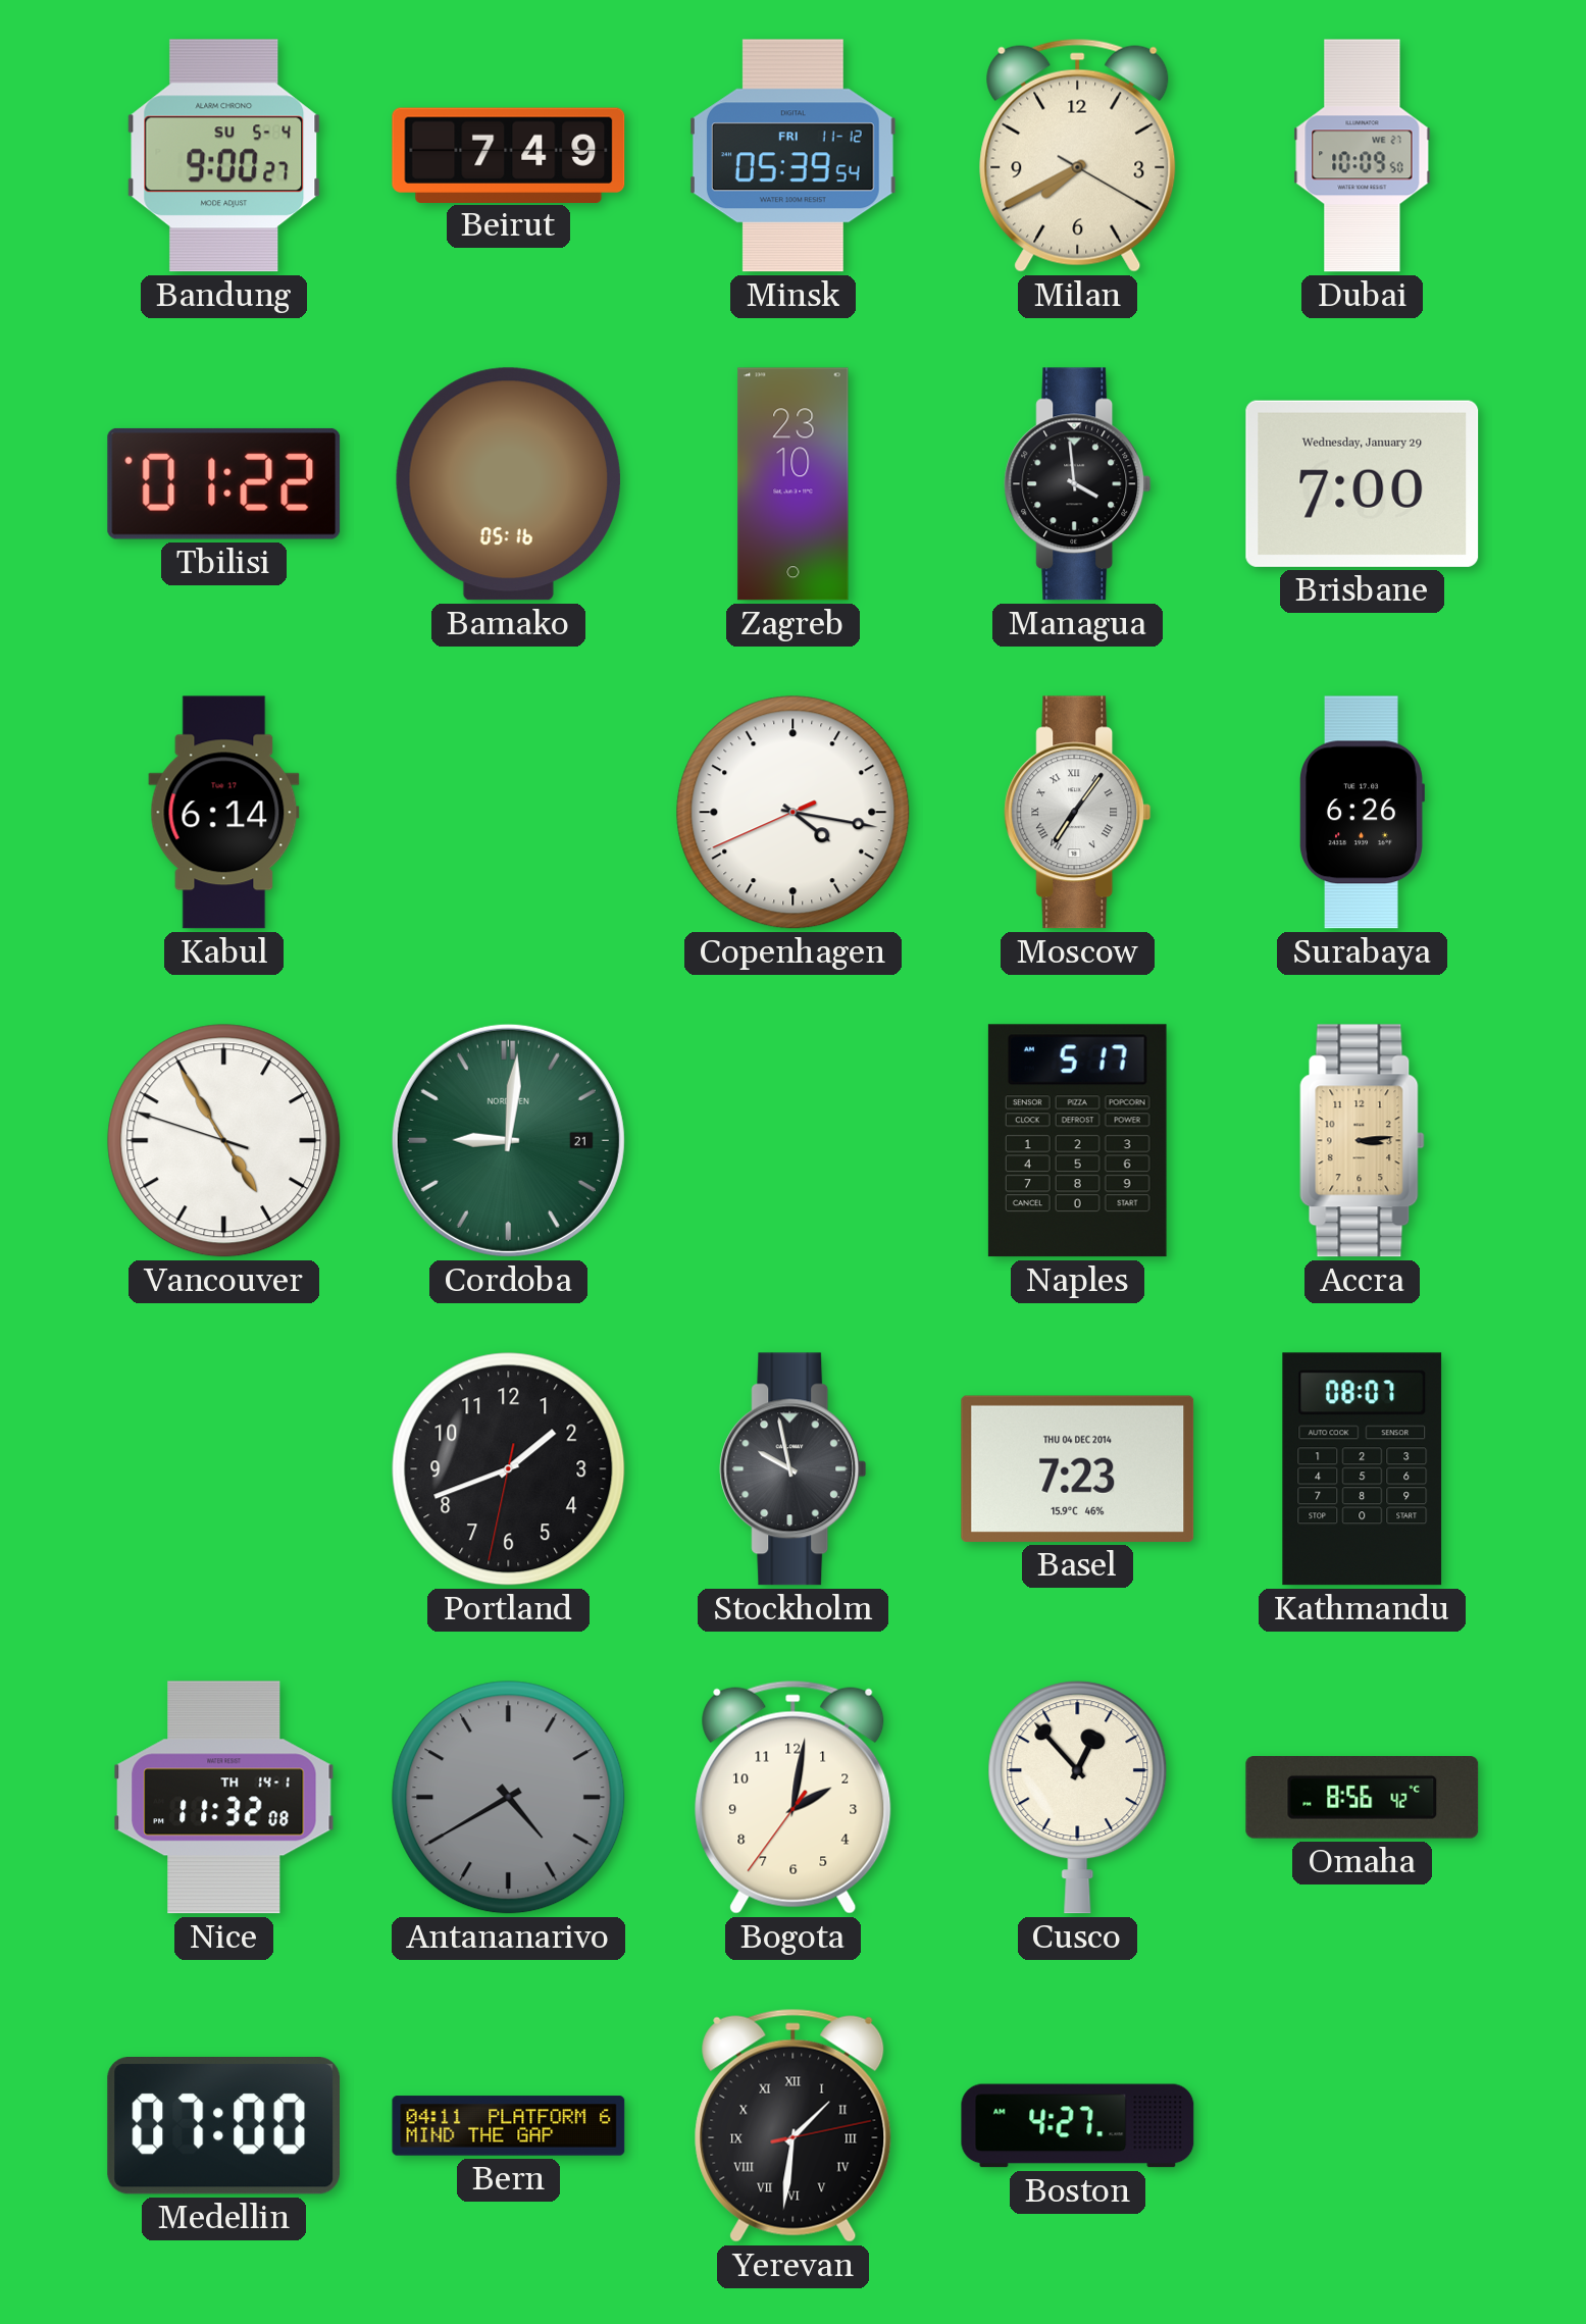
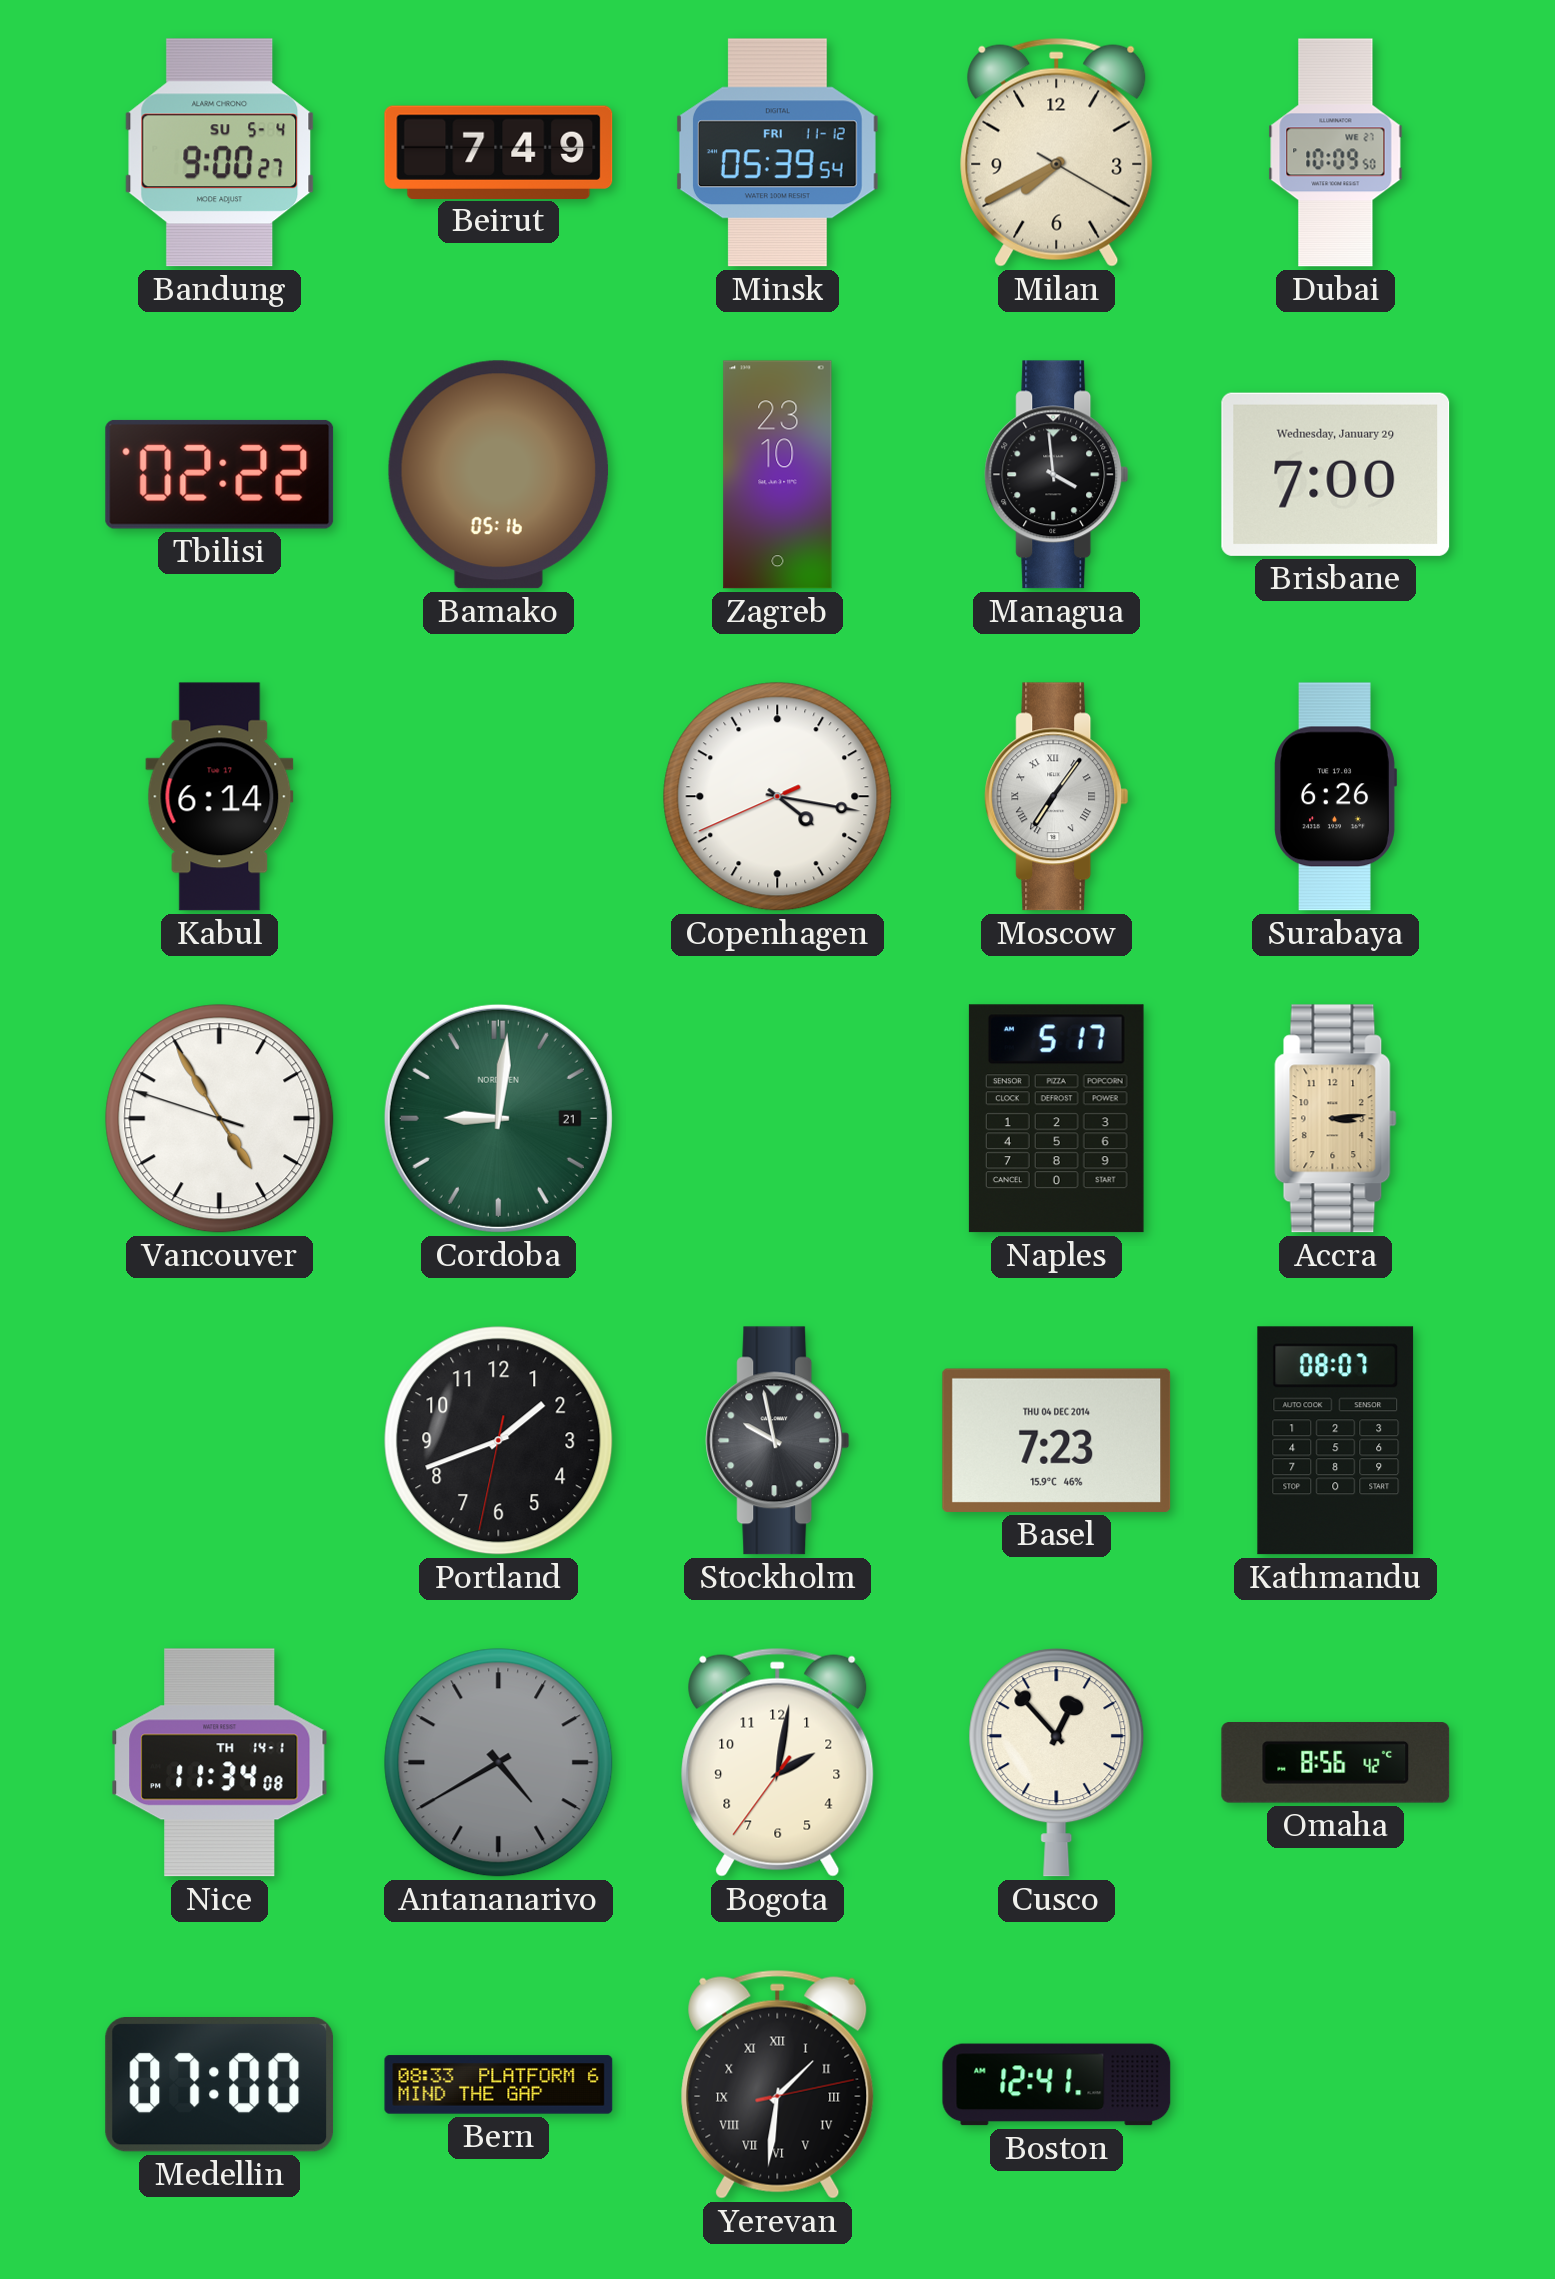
Tbilisi: 01:22 -> 02:22
Nice: 11:32 -> 11:34
Bern: 04:11 -> 08:33
Boston: 4:27 -> 12:41
